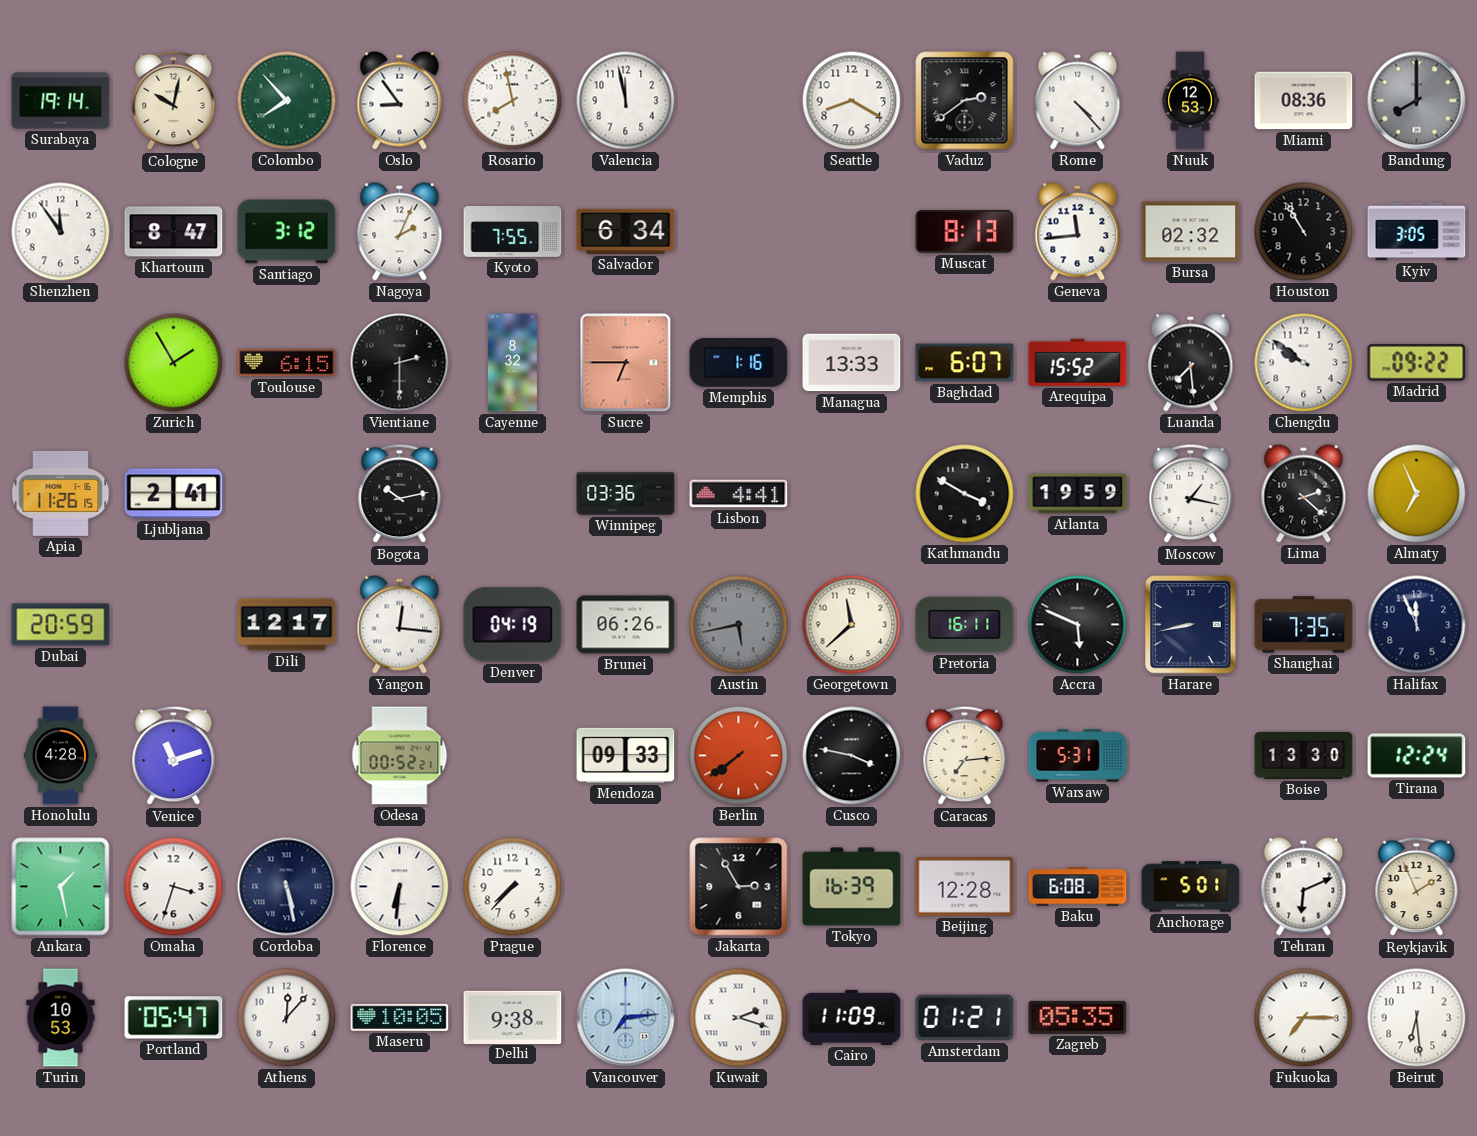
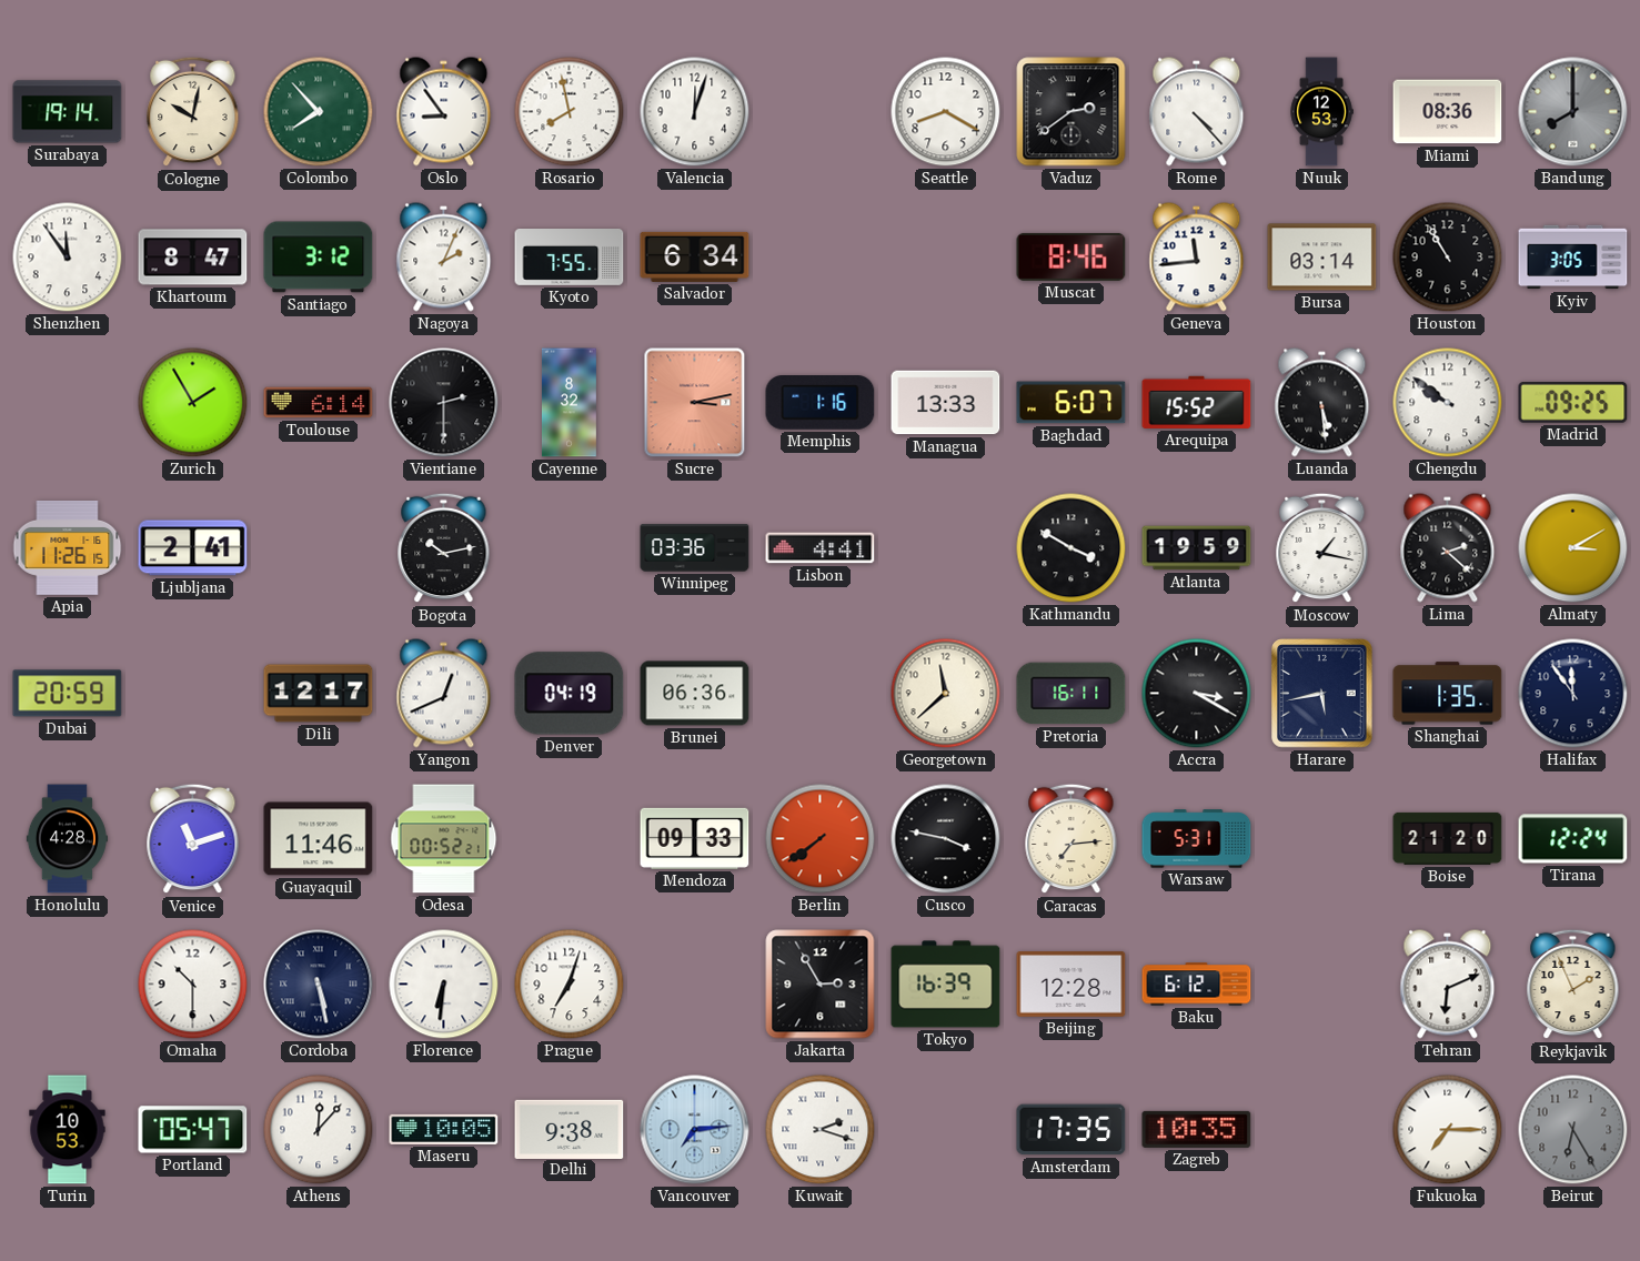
Valencia: 11:58 -> 12:03
Muscat: 8:13 -> 8:46
Bursa: 02:32 -> 03:14
Toulouse: 6:15 -> 6:14
Sucre: 6:45 -> 3:13
Luanda: 7:29 -> 5:29
Madrid: 09:22 -> 09:25
Almaty: 6:56 -> 3:10
Yangon: 12:16 -> 12:41
Brunei: 06:26 -> 06:36
Austin: 5:43 -> none
Accra: 5:49 -> 3:20
Harare: 8:43 -> 5:43
Shanghai: 7:35 -> 1:35
Halifax: 11:56 -> 11:54
Guayaquil: none -> 11:46
Boise: 13:30 -> 21:20
Ankara: 1:28 -> none
Omaha: 3:33 -> 10:30
Prague: 7:37 -> 7:03
Baku: 6:08 -> 6:12
Anchorage: 5:01 -> none
Cairo: 11:09 -> none
Amsterdam: 01:21 -> 17:35
Zagreb: 05:35 -> 10:35
Beirut: 6:29 -> 6:25
Beirut dial: white -> grey
